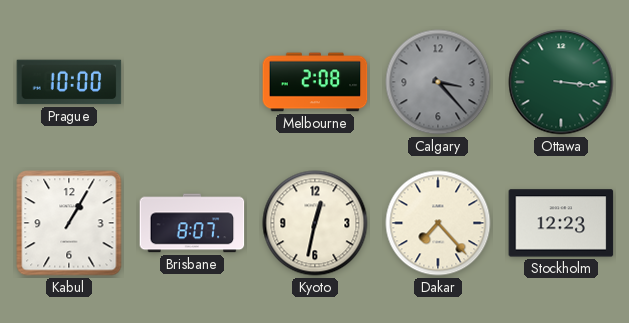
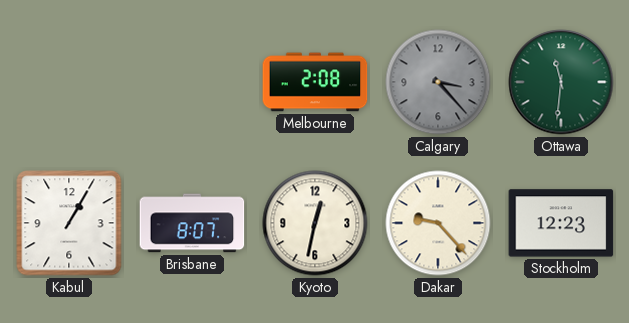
Prague: 10:00 -> none
Ottawa: 3:16 -> 11:31
Dakar: 7:23 -> 9:23
